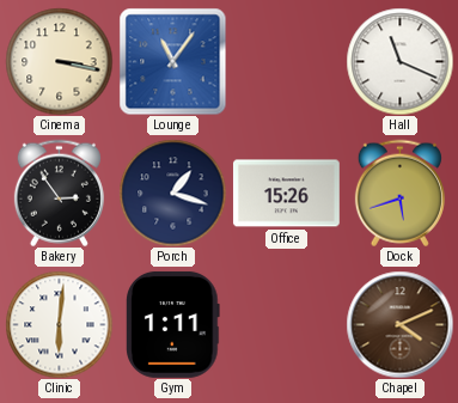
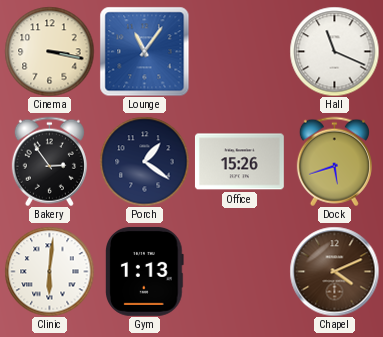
Porch: 1:18 -> 1:21
Gym: 1:11 -> 1:13
